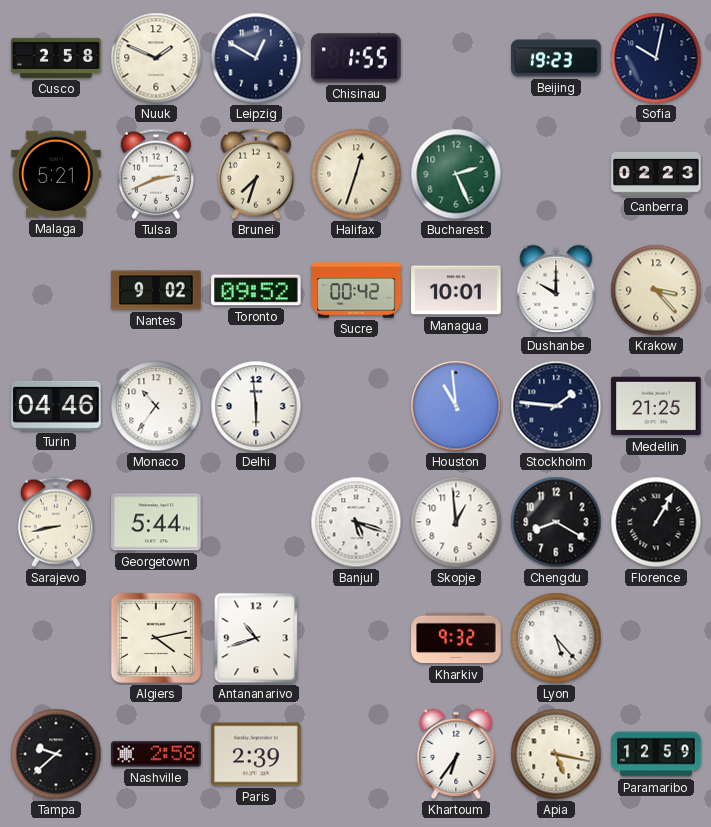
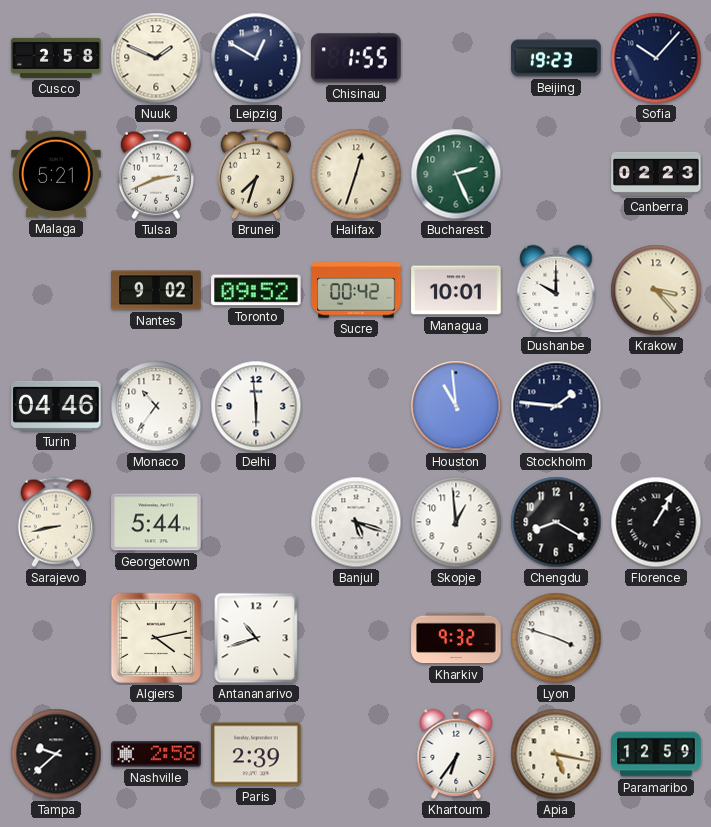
Sofia: 10:02 -> 10:07
Medellin: 21:25 -> none
Lyon: 5:23 -> 3:48
